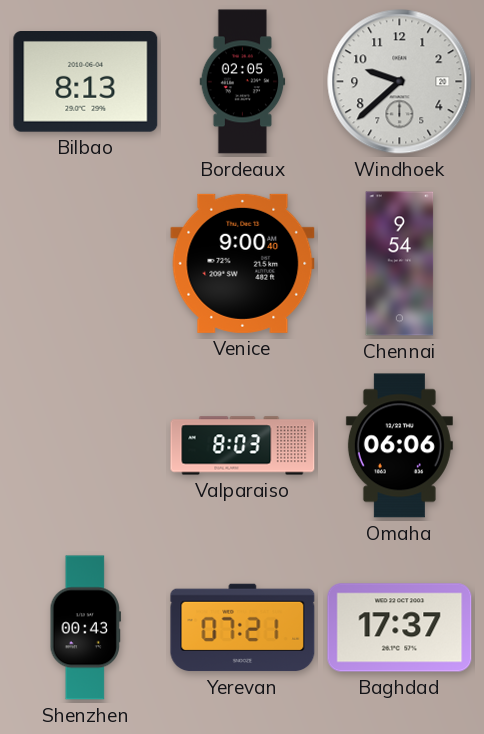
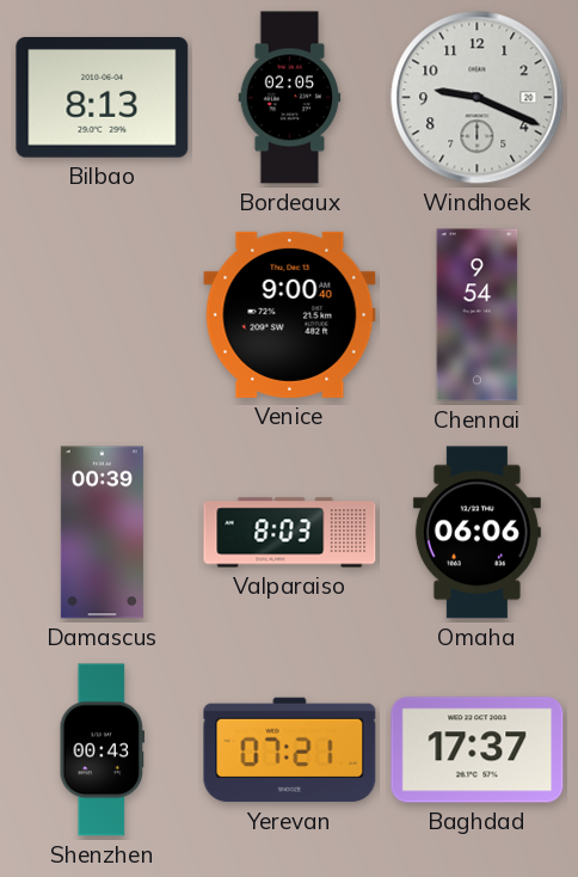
Windhoek: 9:38 -> 9:19
Damascus: none -> 00:39
